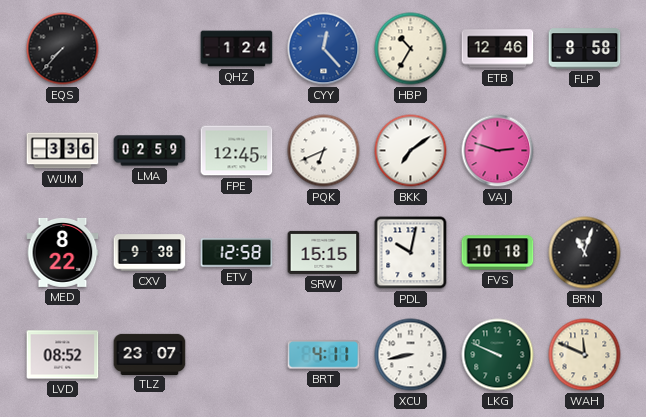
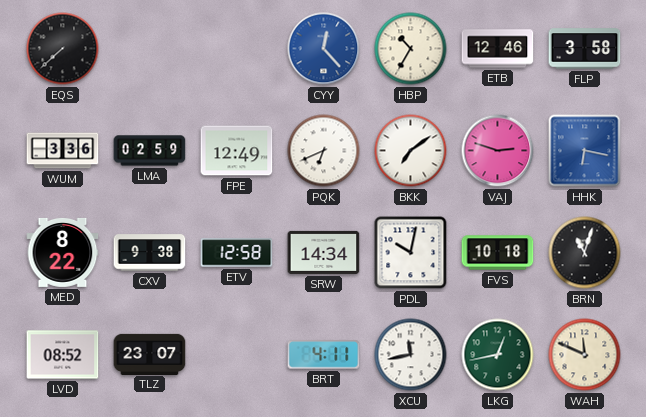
EQS: 7:37 -> 7:38
QHZ: 1:24 -> none
FLP: 8:58 -> 3:58
FPE: 12:45 -> 12:49
HHK: none -> 6:17
SRW: 15:15 -> 14:34
XCU: 8:43 -> 11:43
LKG: 9:49 -> 12:43
